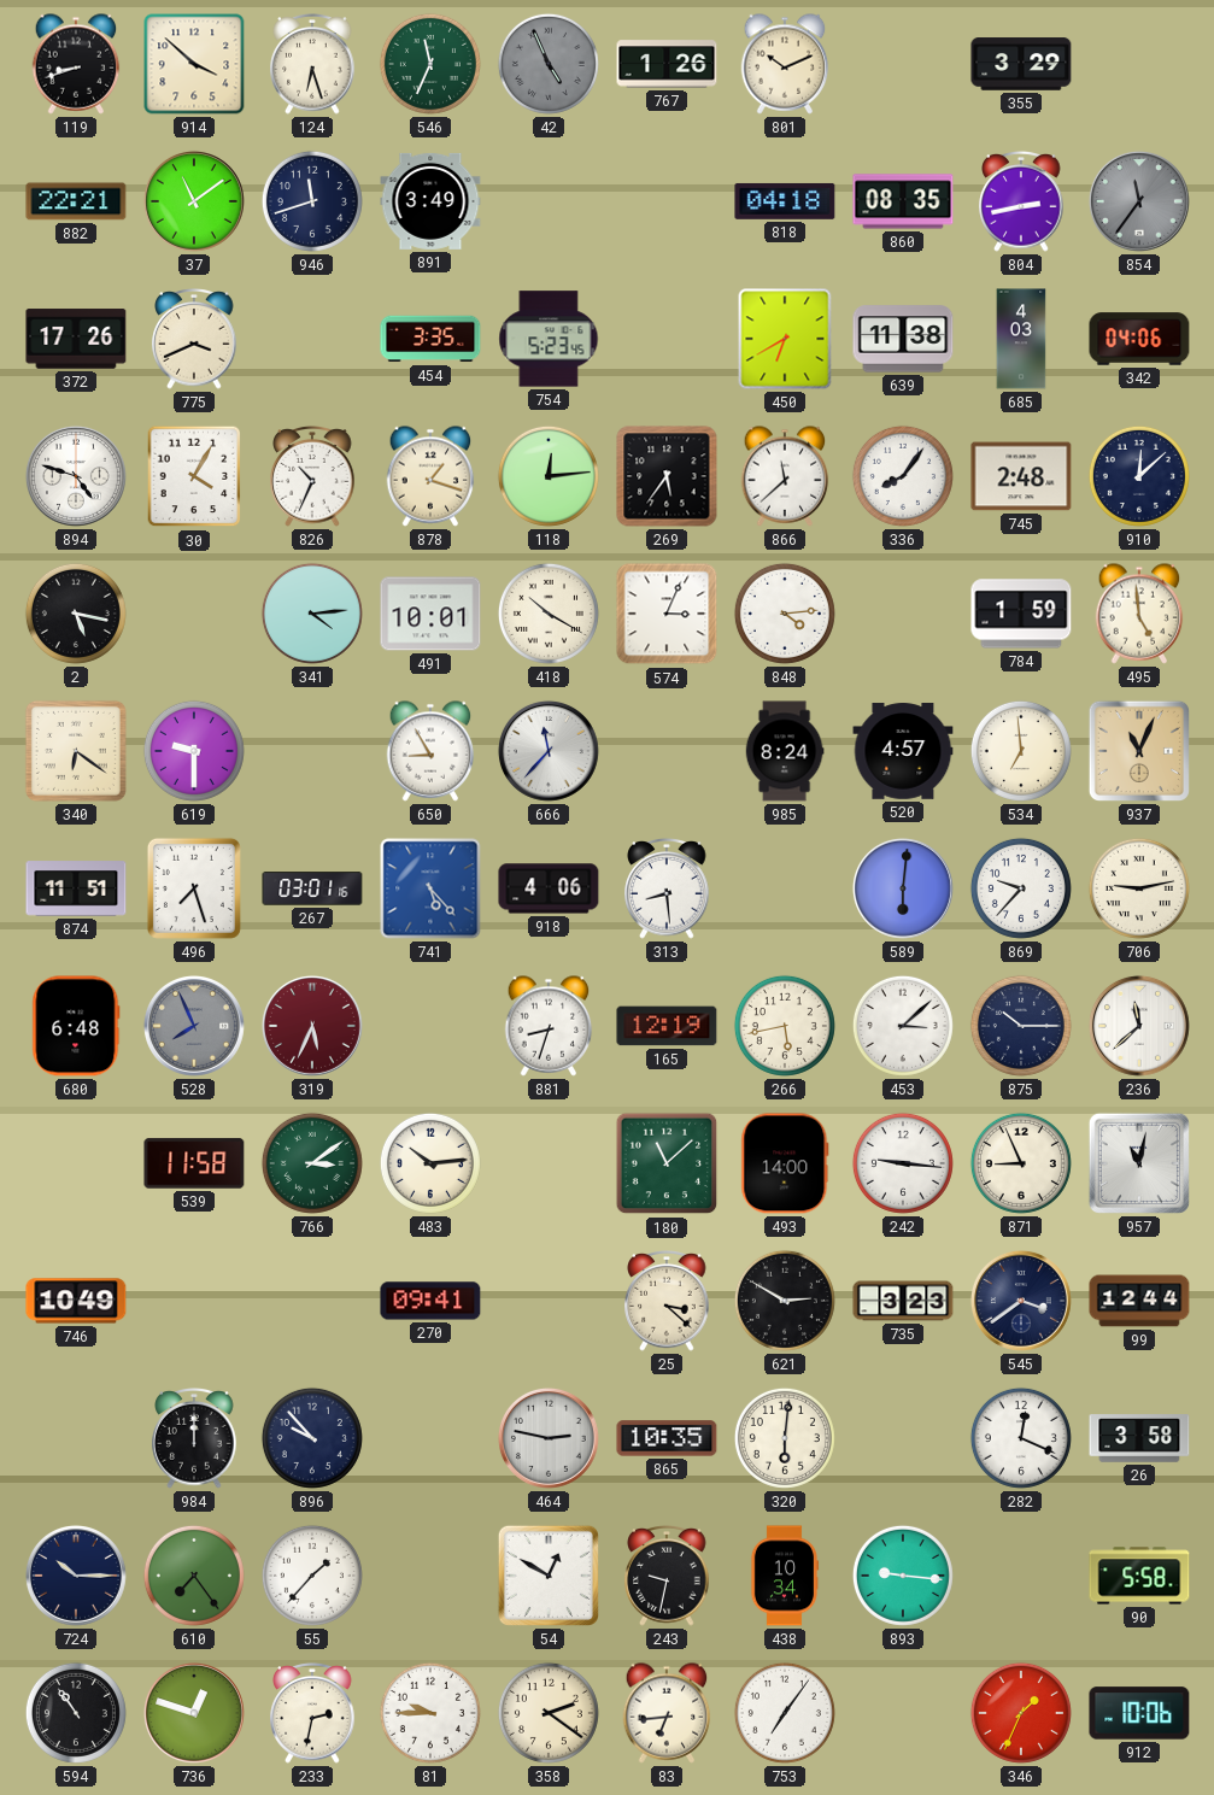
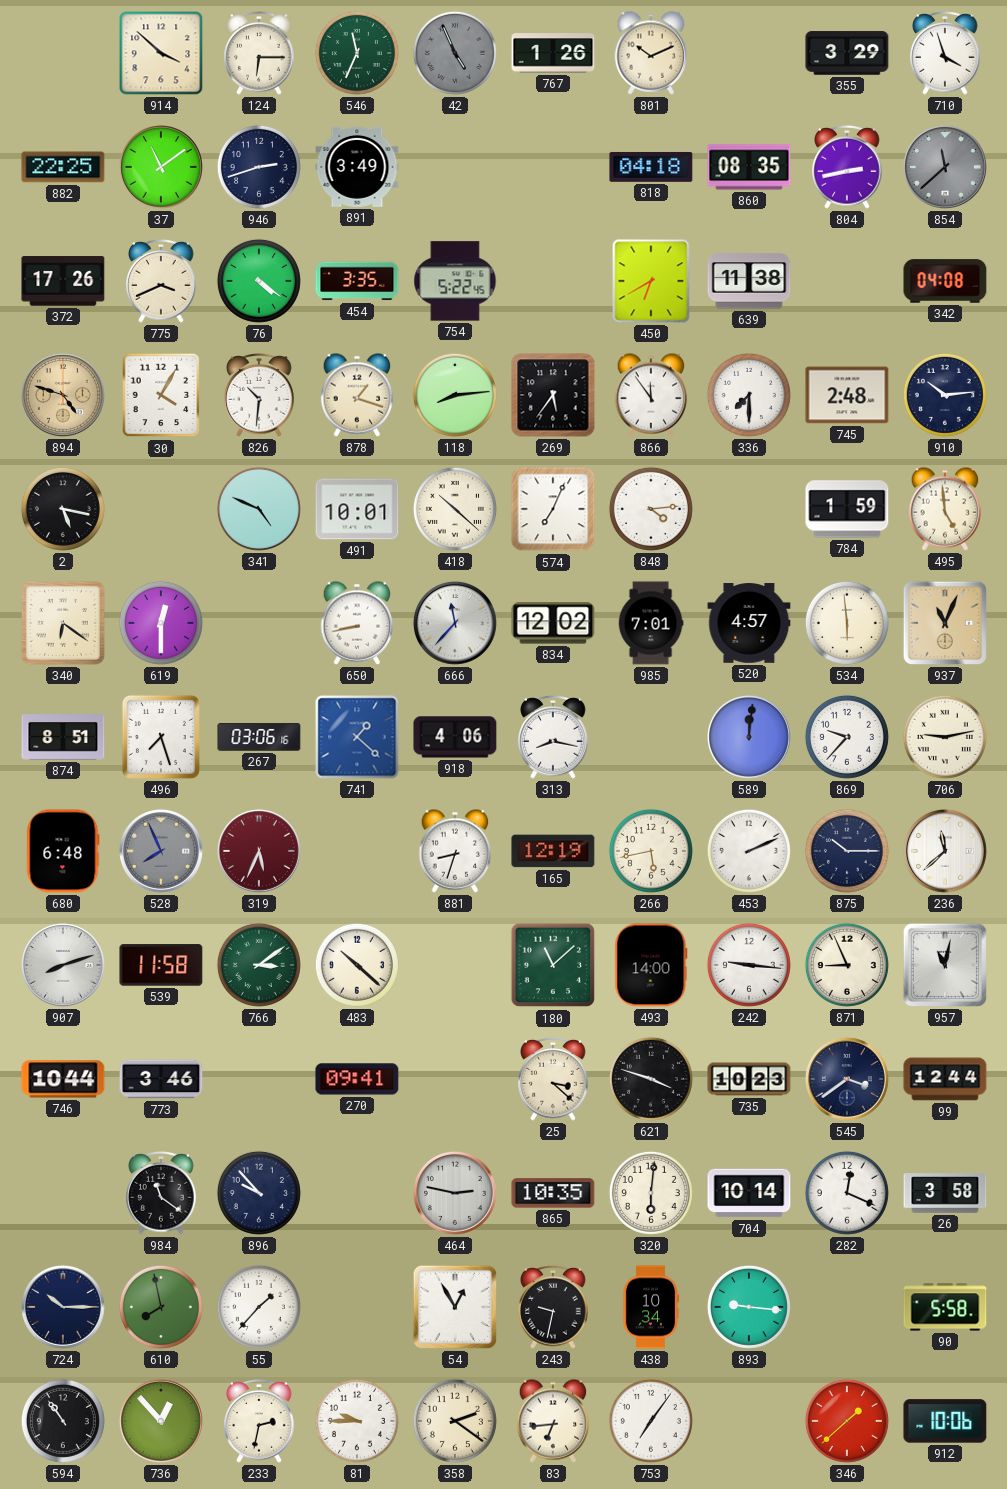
119: 8:42 -> none
124: 6:27 -> 6:15
710: none -> 3:57
882: 22:21 -> 22:25
946: 11:42 -> 2:42
854: 11:36 -> 11:38
76: none -> 4:21
754: 5:23 -> 5:22
685: 4:03 -> none
342: 04:06 -> 04:08
894 dial: white -> champagne
826: 10:34 -> 10:31
118: 12:14 -> 8:14
866: 11:38 -> 11:54
336: 8:06 -> 7:30
910: 12:08 -> 10:14
341: 4:14 -> 4:49
418: 10:20 -> 10:22
574: 3:04 -> 7:04
619: 9:30 -> 12:30
650: 8:55 -> 8:43
834: none -> 12:02
985: 8:24 -> 7:01
534: 6:59 -> 5:59
874: 11:51 -> 8:51
267: 03:01 -> 03:06
741: 5:23 -> 1:22
313: 8:29 -> 8:17
589: 6:01 -> 12:01
453: 3:08 -> 2:11
907: none -> 8:12
483: 10:14 -> 10:22
746: 10:49 -> 10:44
773: none -> 3:46
621: 2:50 -> 3:48
735: 3:23 -> 10:23
984: 12:00 -> 11:21
704: none -> 10:14
610: 7:24 -> 7:58
54: 12:50 -> 12:55
736: 12:48 -> 12:53
346: 1:34 -> 1:38
